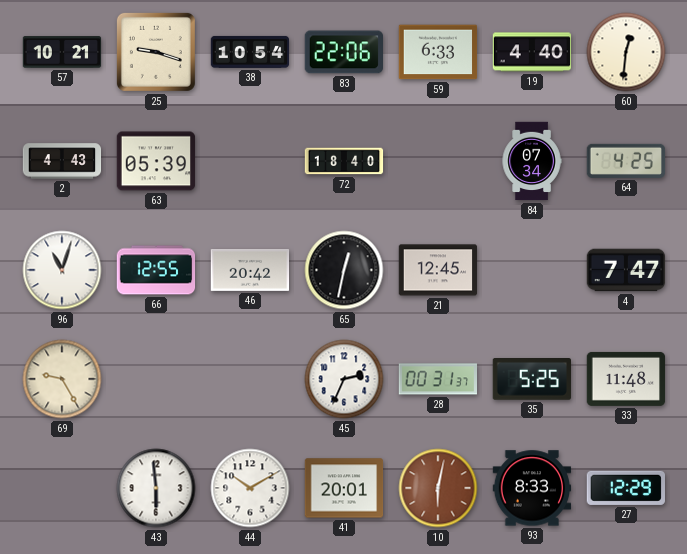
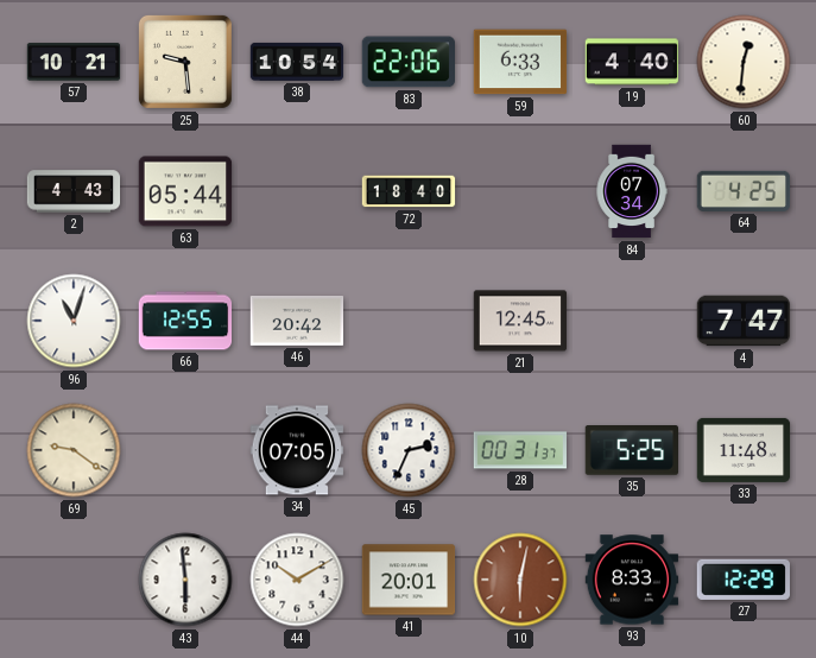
25: 9:18 -> 9:29
63: 05:39 -> 05:44
65: 12:32 -> none
69: 9:25 -> 9:21
34: none -> 07:05
